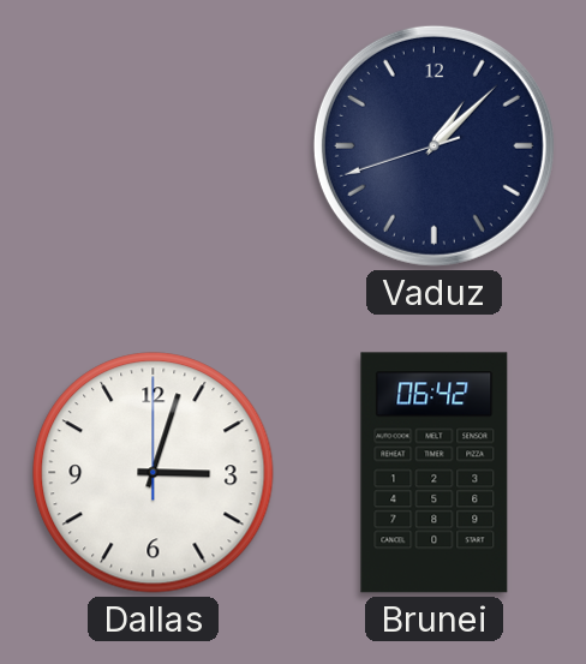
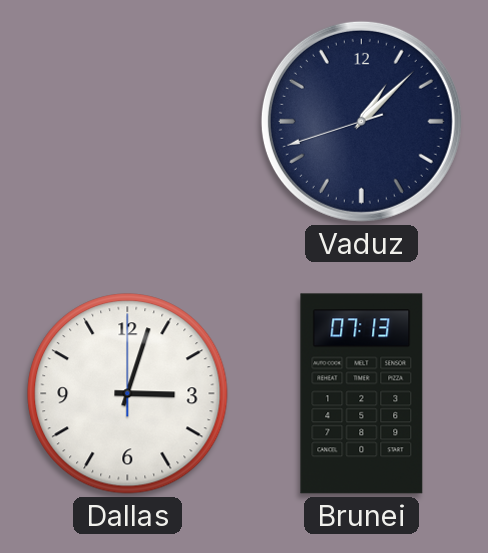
Brunei: 06:42 -> 07:13
